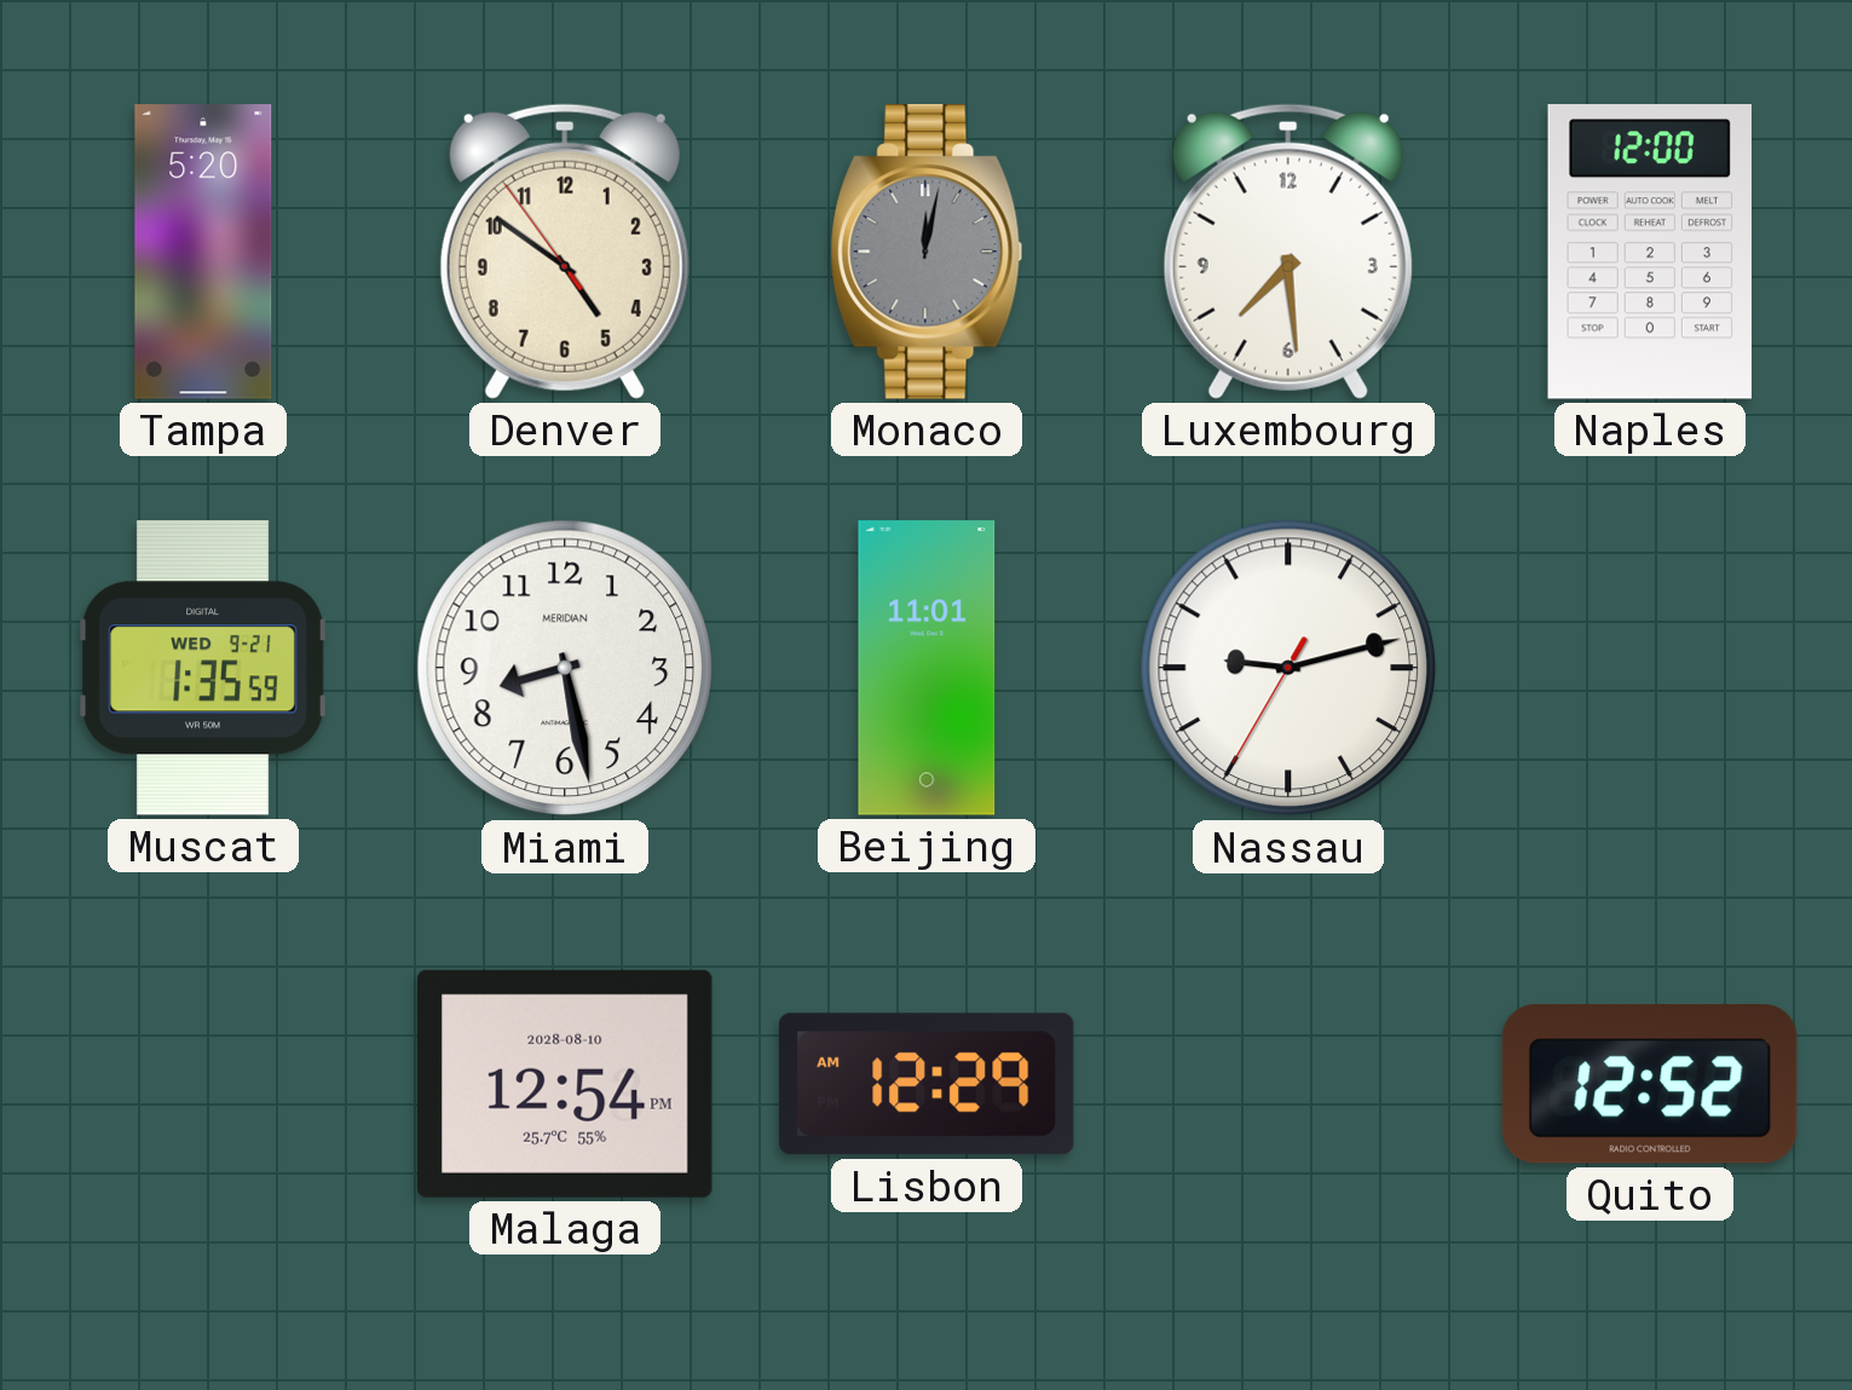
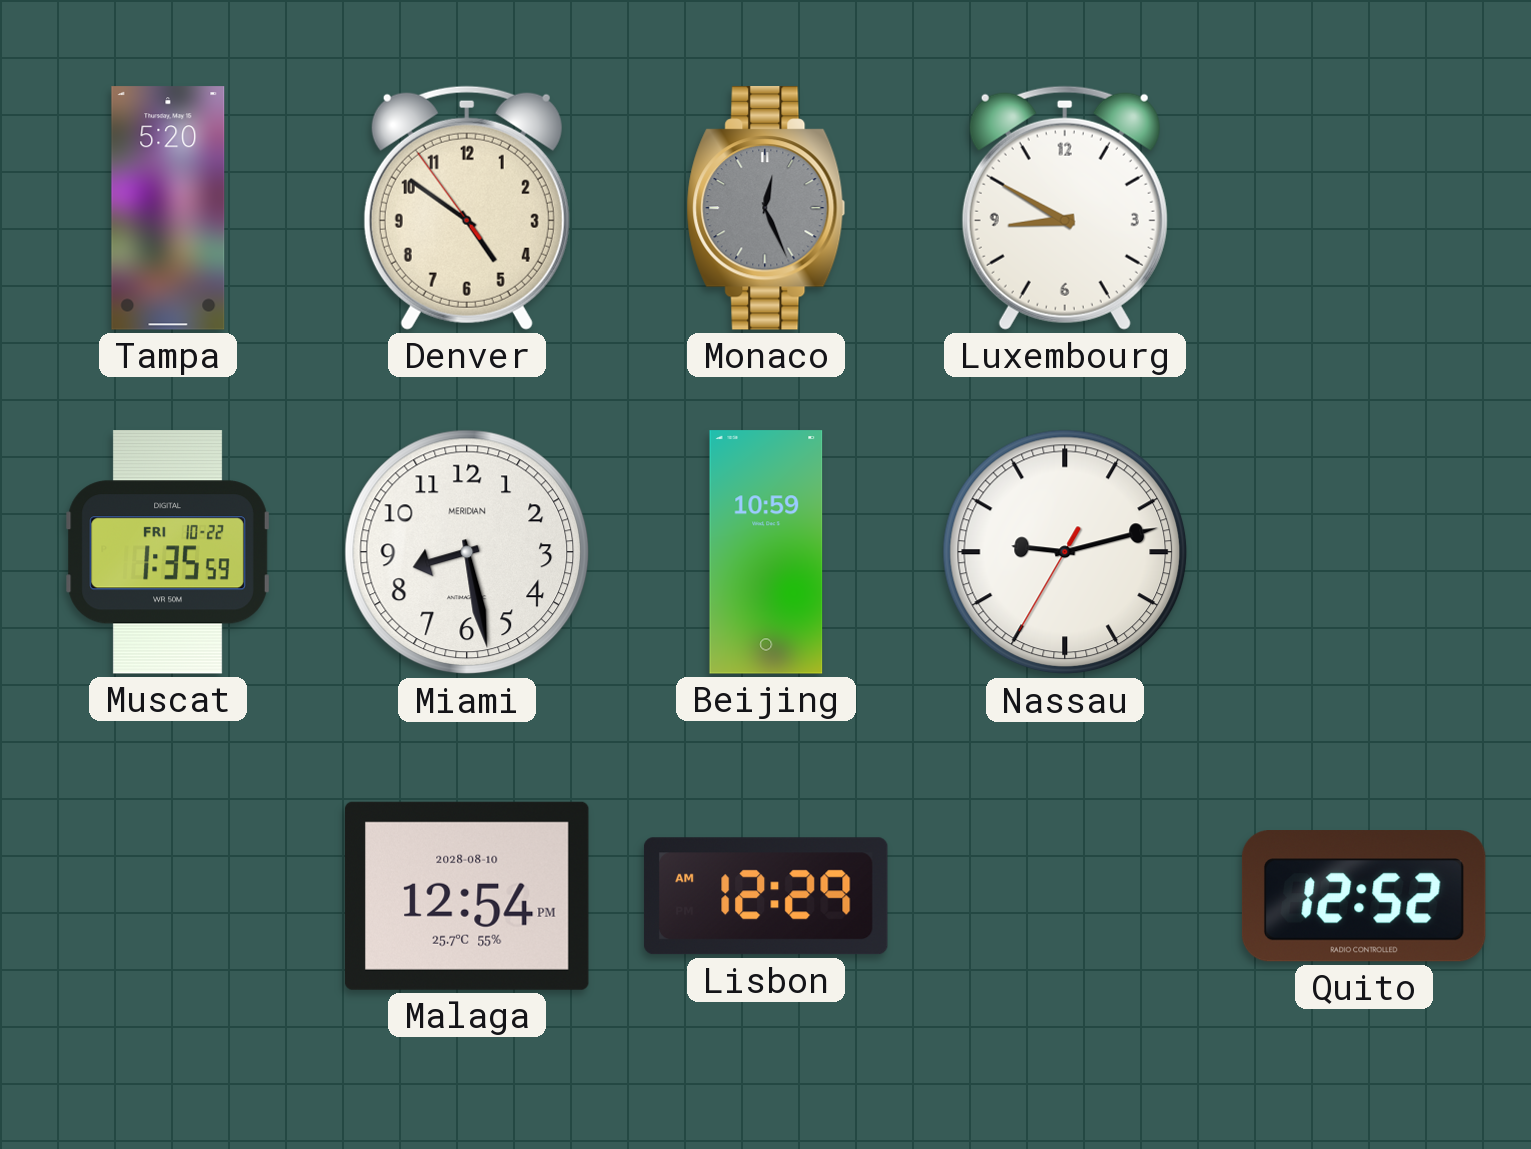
Monaco: 12:02 -> 12:26
Luxembourg: 7:29 -> 8:50
Naples: 12:00 -> none
Muscat date: WED 9-21 -> FRI 10-22
Beijing: 11:01 -> 10:59
